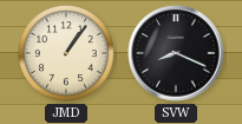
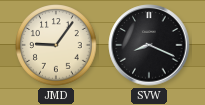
JMD: 1:06 -> 9:06
